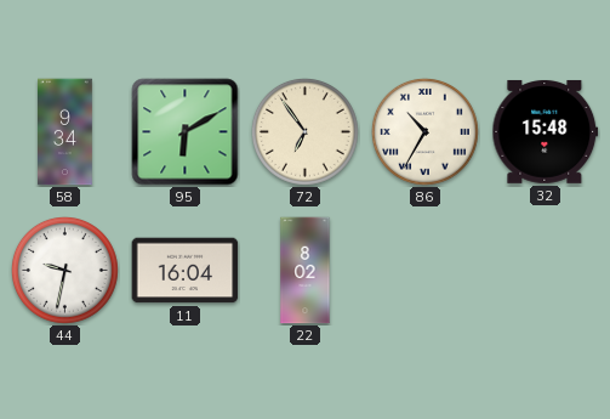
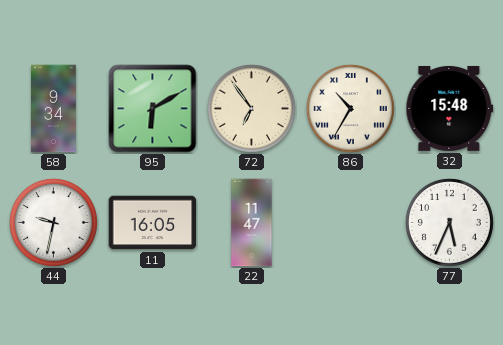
11: 16:04 -> 16:05
22: 8:02 -> 11:47
77: none -> 5:34
